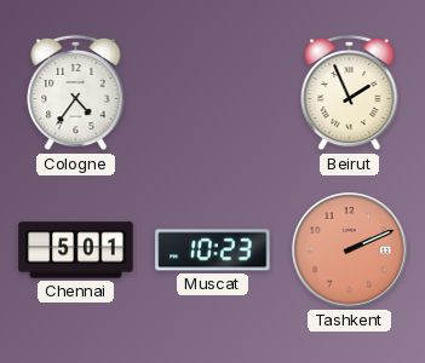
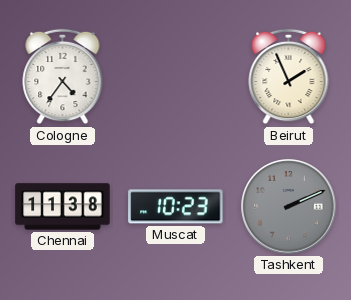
Chennai: 5:01 -> 11:38
Tashkent dial: salmon -> grey
